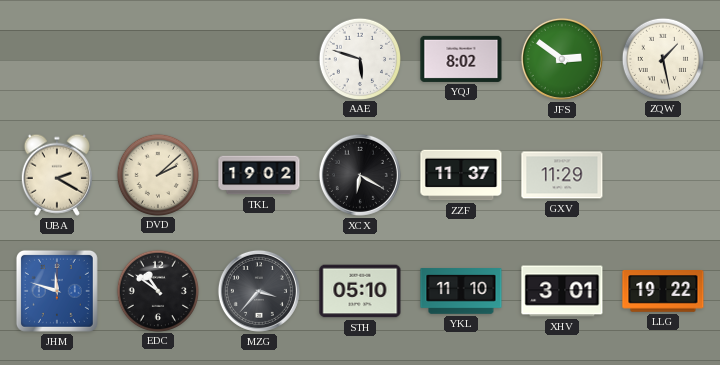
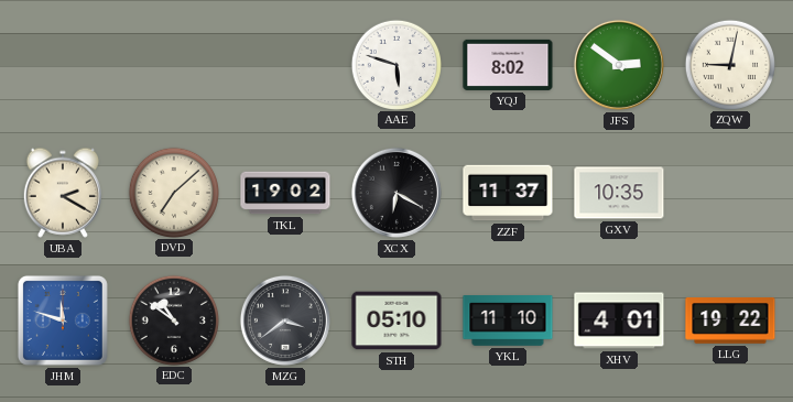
ZQW: 1:28 -> 9:02
DVD: 2:08 -> 7:08
GXV: 11:29 -> 10:35
MZG: 3:37 -> 3:39
XHV: 3:01 -> 4:01
